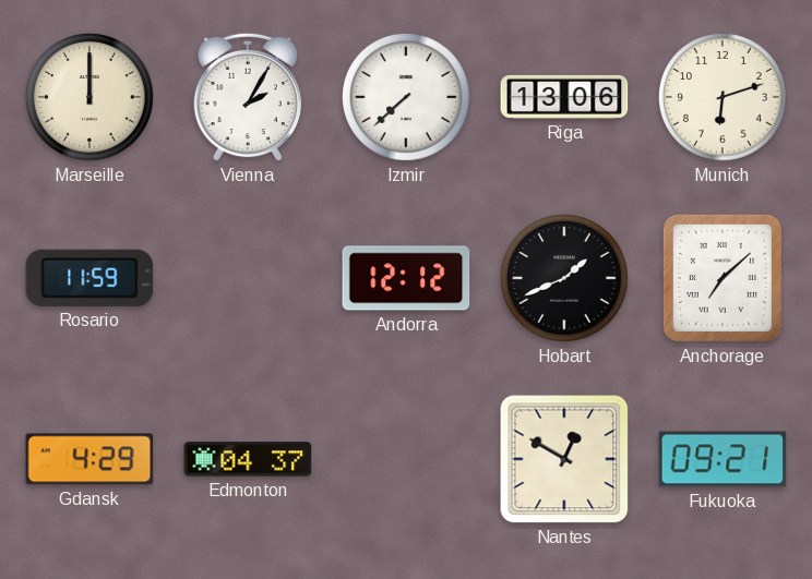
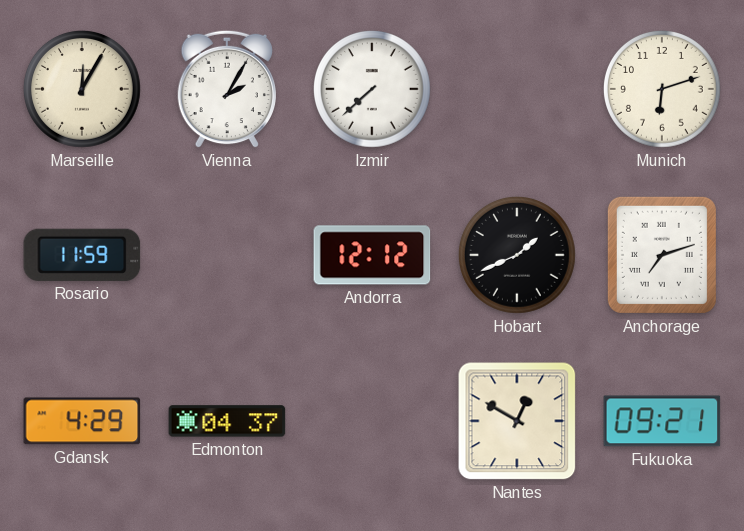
Marseille: 12:00 -> 12:05
Riga: 13:06 -> none
Anchorage: 7:08 -> 7:12
